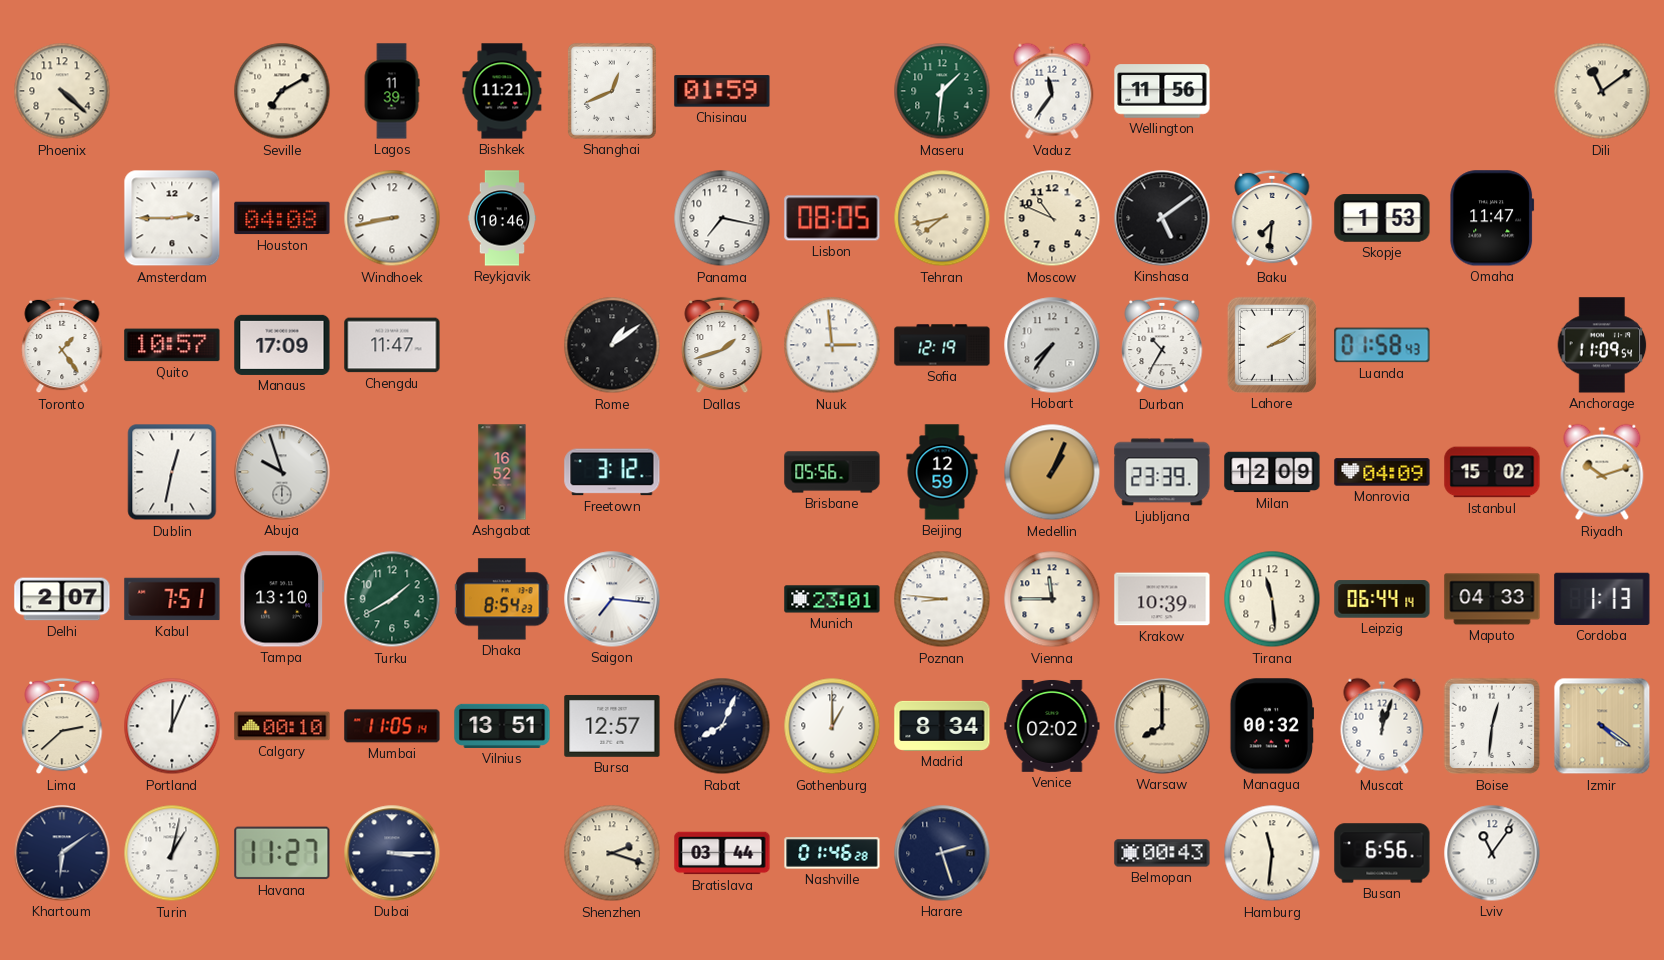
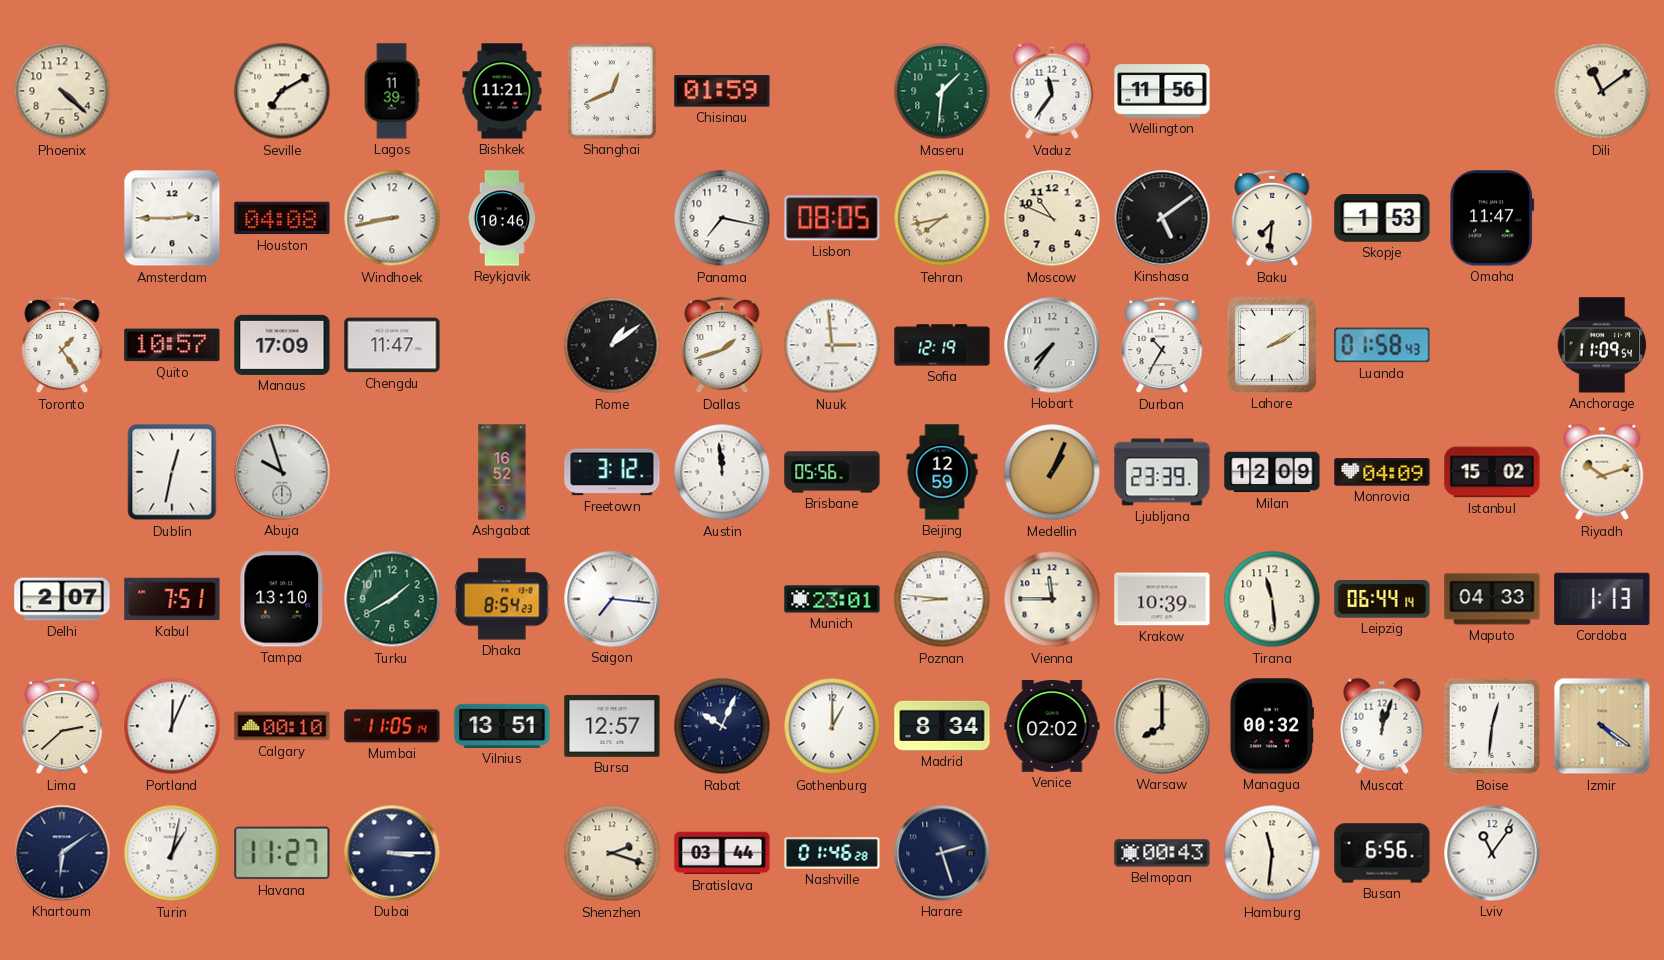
Austin: none -> 11:59
Rabat: 8:04 -> 10:04
